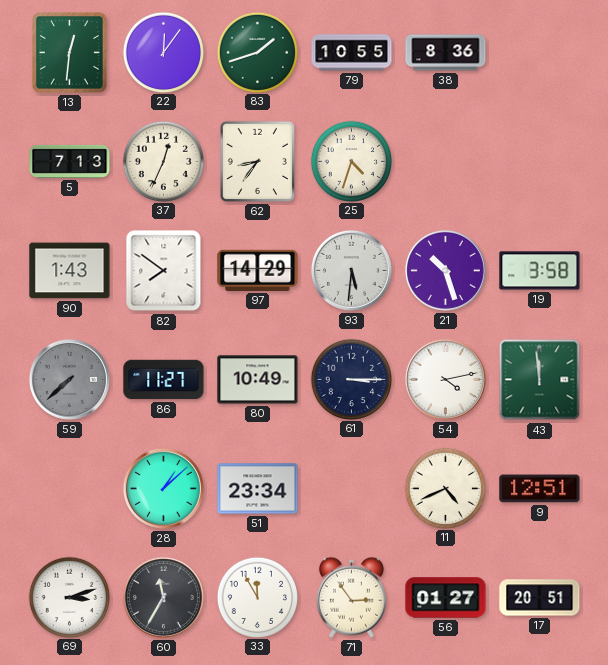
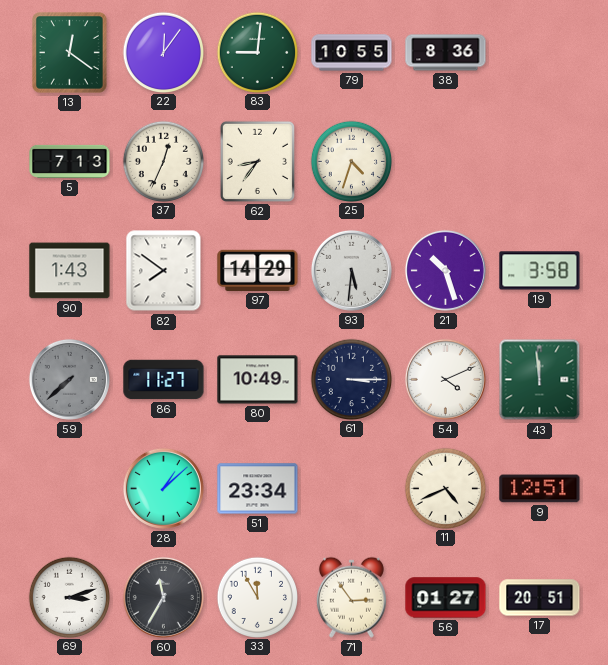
13: 12:31 -> 12:21
83: 1:42 -> 9:01
54: 4:13 -> 4:11
